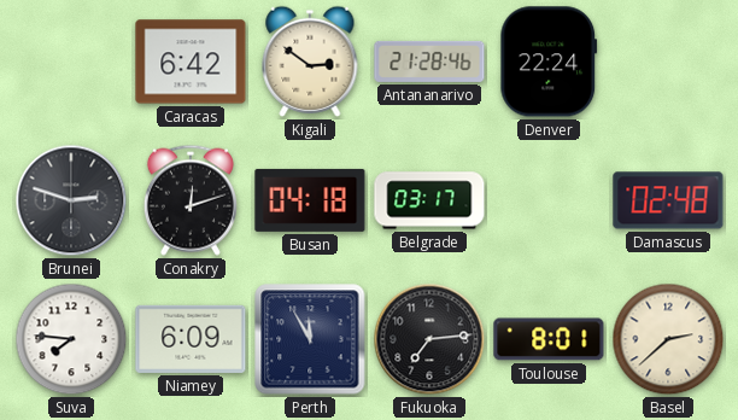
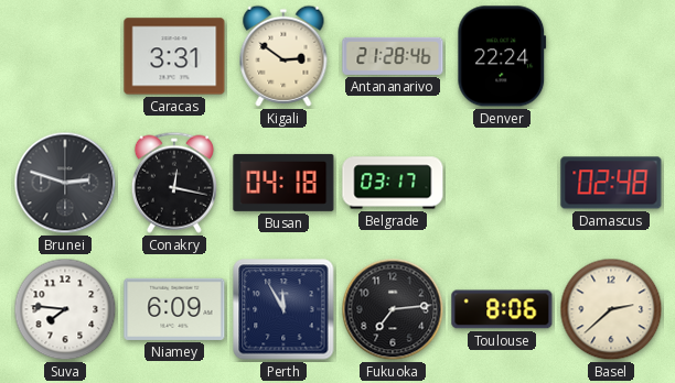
Caracas: 6:42 -> 3:31
Conakry: 12:12 -> 12:17
Toulouse: 8:01 -> 8:06
